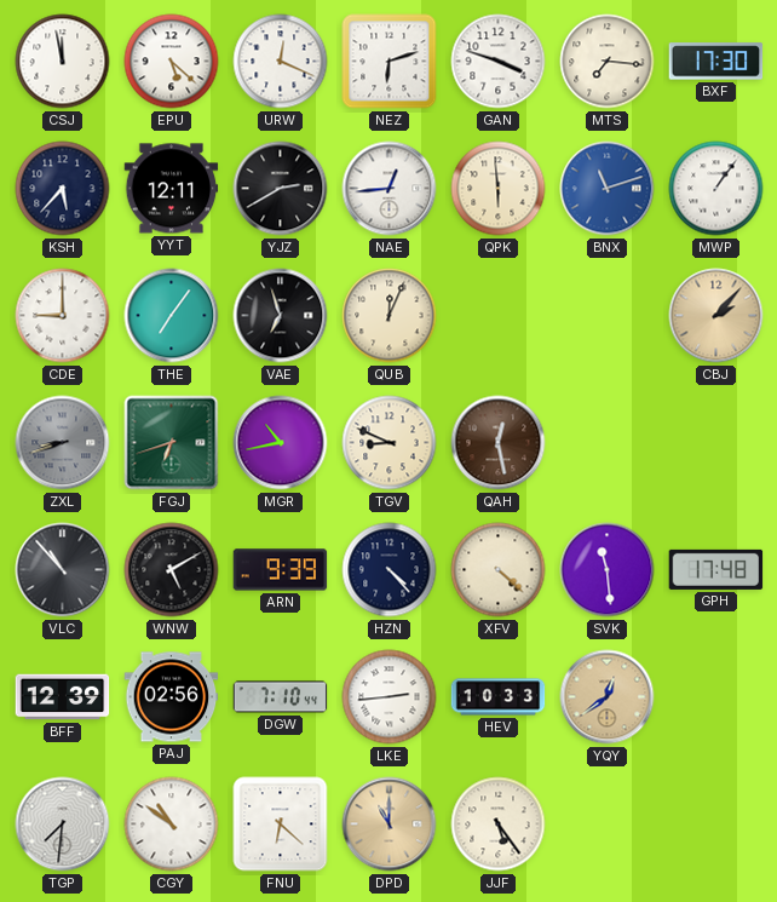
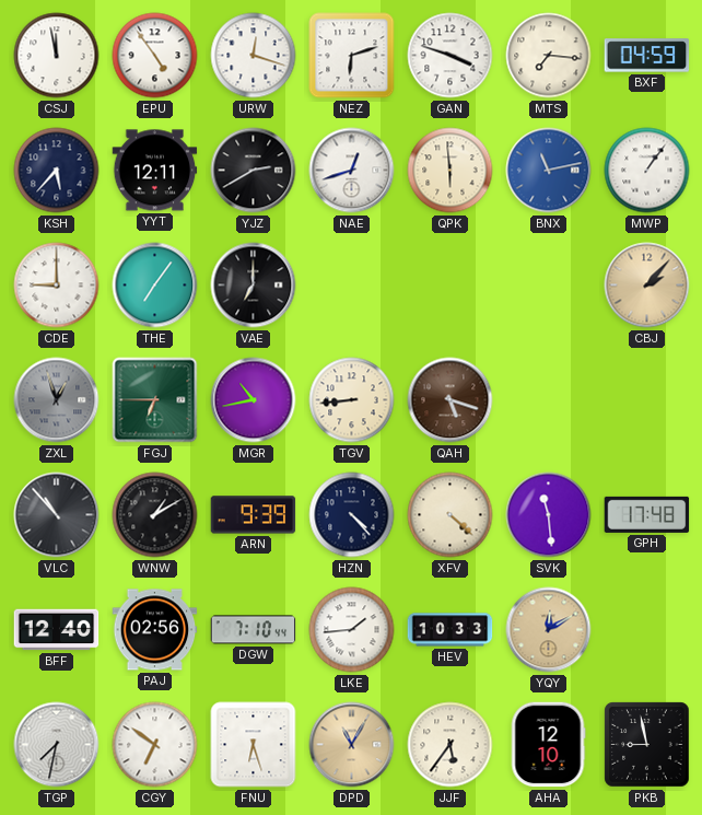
EPU: 5:22 -> 4:54
URW: 12:19 -> 12:18
BXF: 17:30 -> 04:59
NAE: 12:44 -> 12:42
BNX: 11:12 -> 11:13
VAE: 6:57 -> 7:00
QUB: 12:04 -> none
ZXL: 8:42 -> 12:57
FGJ: 6:42 -> 6:45
TGV: 8:49 -> 8:44
QAH: 12:28 -> 5:18
WNW: 5:10 -> 1:10
BFF: 12:39 -> 12:40
LKE: 2:44 -> 1:44
YQY: 12:39 -> 12:10
TGP: 7:31 -> 7:32
CGY: 10:51 -> 6:51
FNU: 6:22 -> 6:27
DPD: 11:00 -> 11:05
JJF: 5:24 -> 5:36
AHA: none -> 12:10
PKB: none -> 8:58
